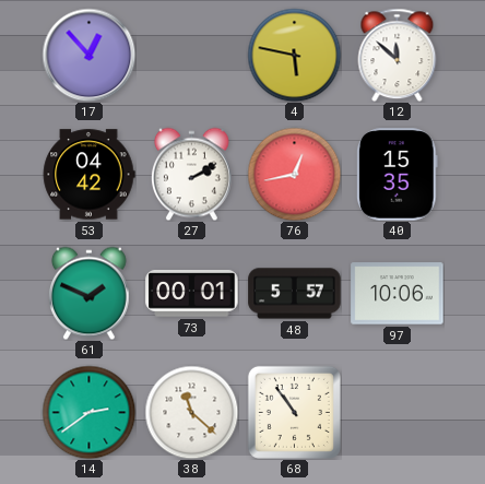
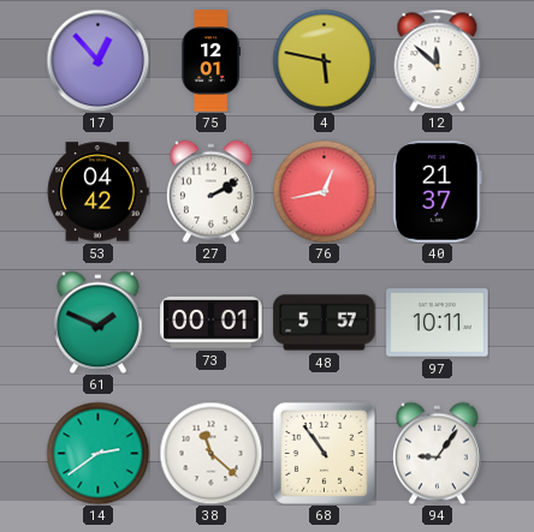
75: none -> 12:01
40: 15:35 -> 21:37
97: 10:06 -> 10:11
94: none -> 9:06
